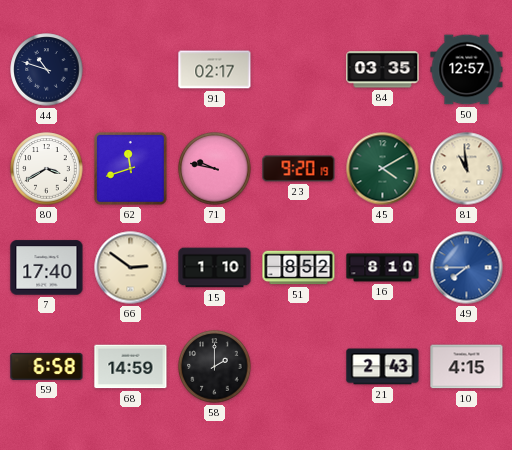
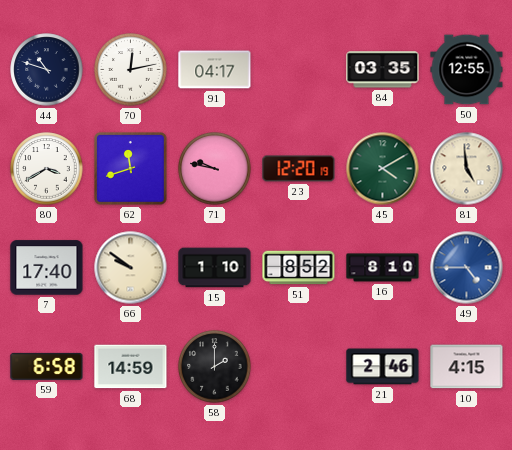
70: none -> 12:13
91: 02:17 -> 04:17
50: 12:57 -> 12:55
23: 9:20 -> 12:20
81: 10:59 -> 4:59
66: 2:51 -> 9:51
49: 7:45 -> 4:45
21: 2:43 -> 2:46
